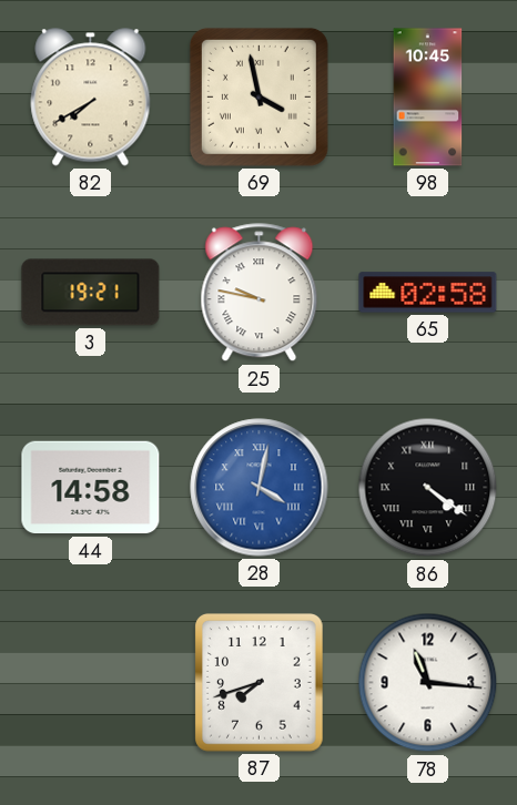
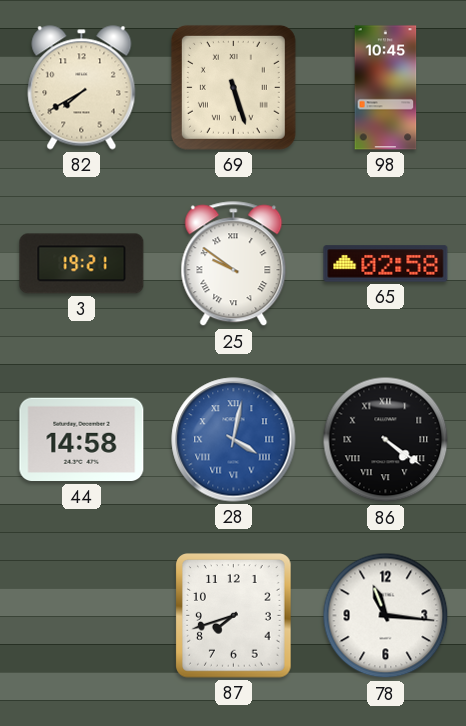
69: 3:58 -> 5:27
25: 9:47 -> 9:51
